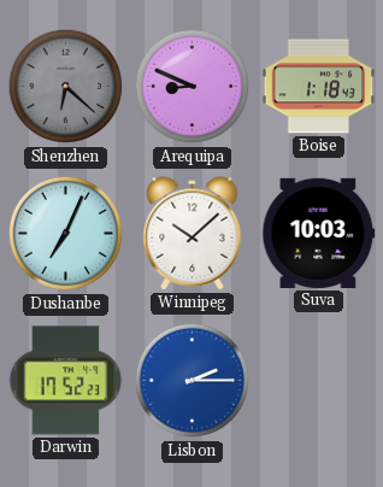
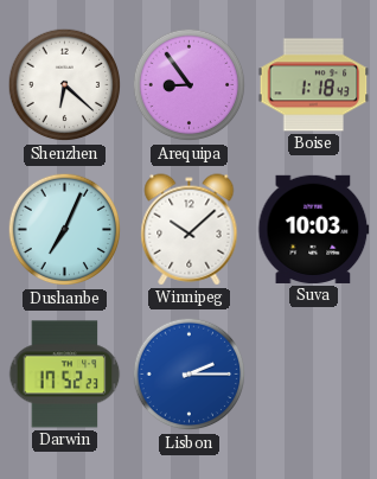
Shenzhen dial: grey -> white
Arequipa: 8:49 -> 8:54
